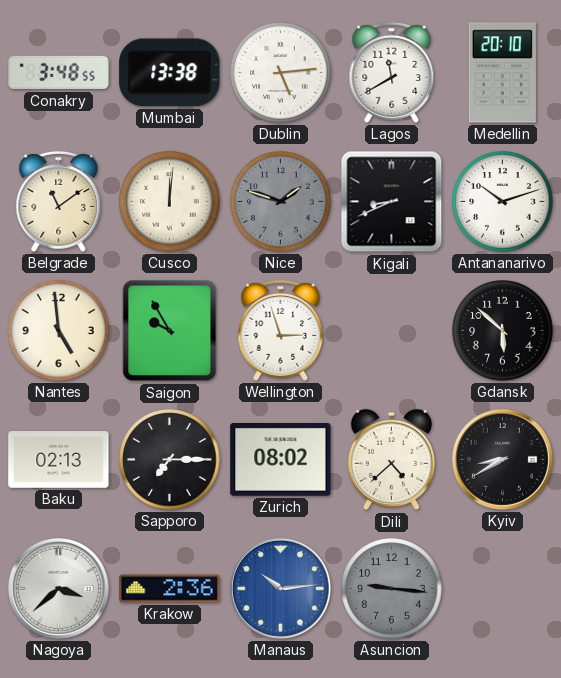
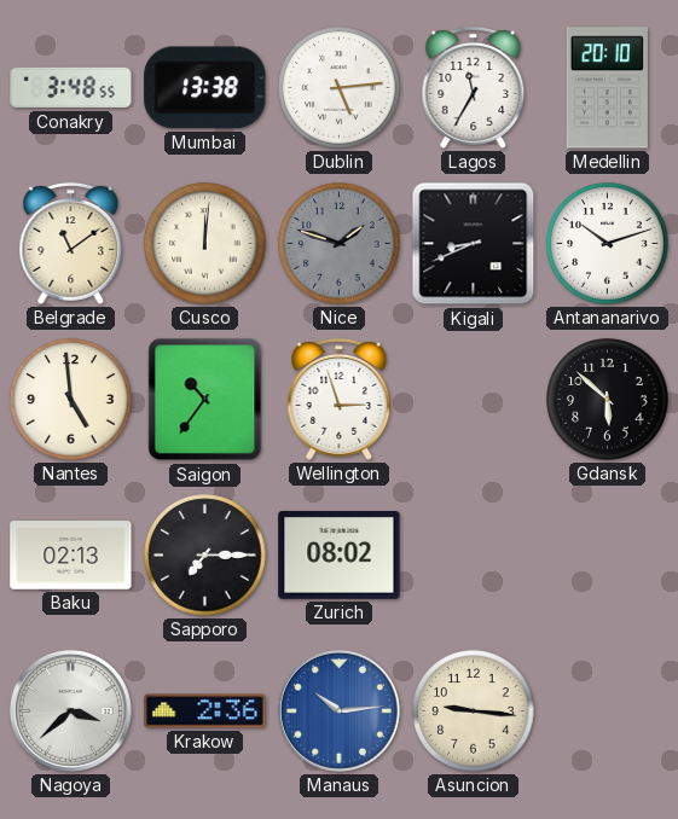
Lagos: 11:40 -> 11:35
Saigon: 9:55 -> 10:36
Dili: 4:38 -> none
Kyiv: 8:40 -> none
Asuncion dial: grey -> cream
